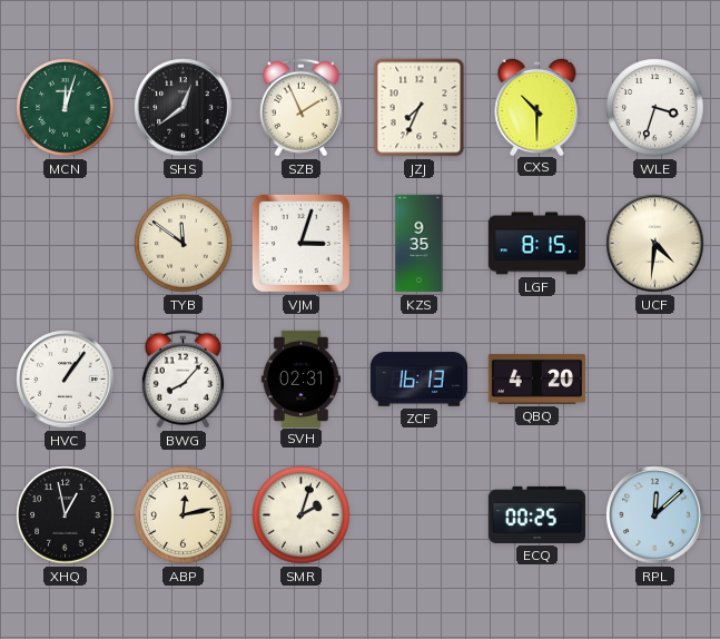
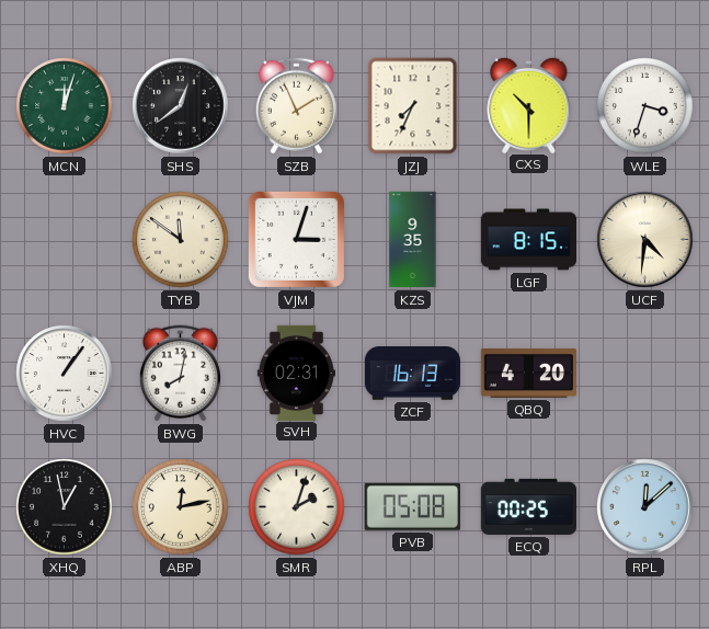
BWG: 8:07 -> 8:02
PVB: none -> 05:08
